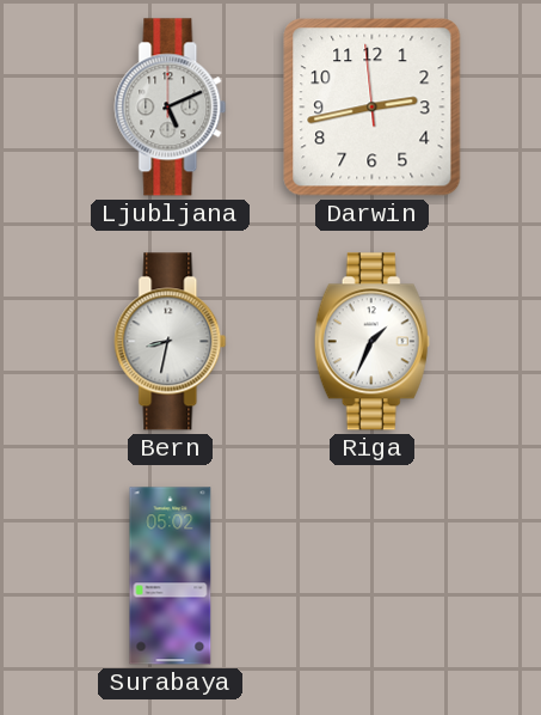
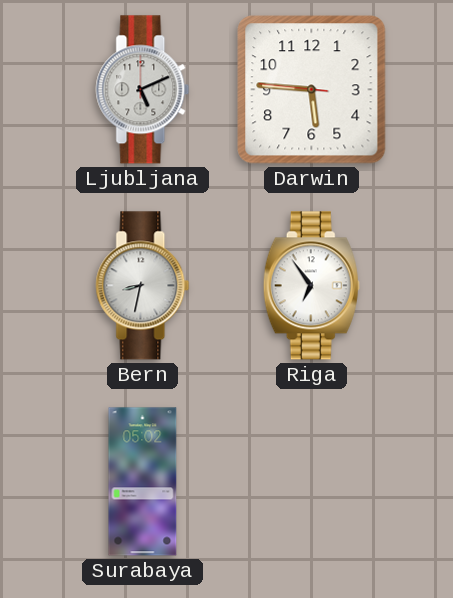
Darwin: 2:42 -> 5:45
Riga: 1:34 -> 6:54
